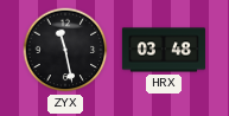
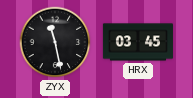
HRX: 03:48 -> 03:45
